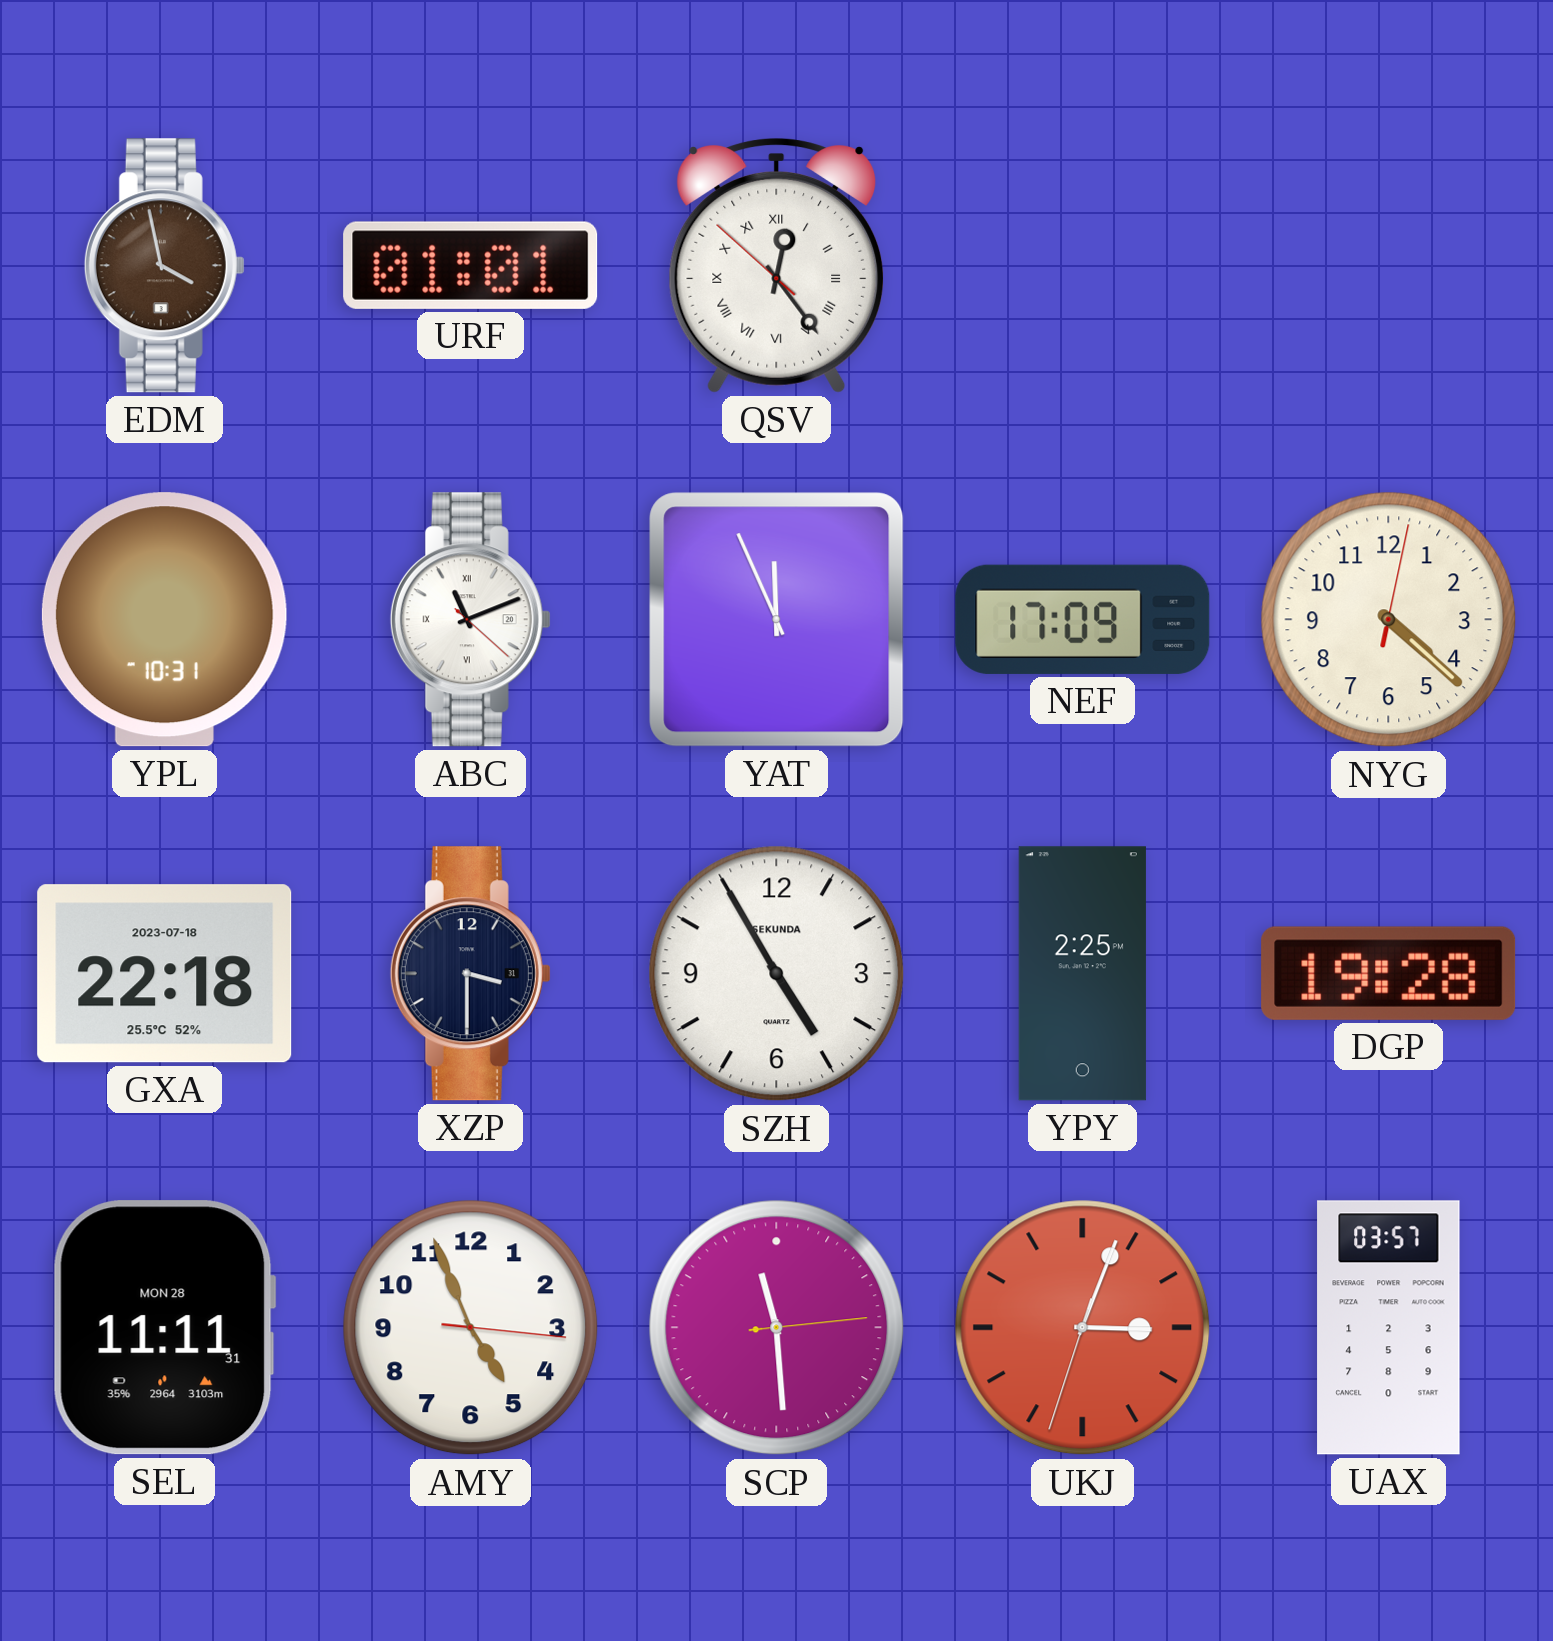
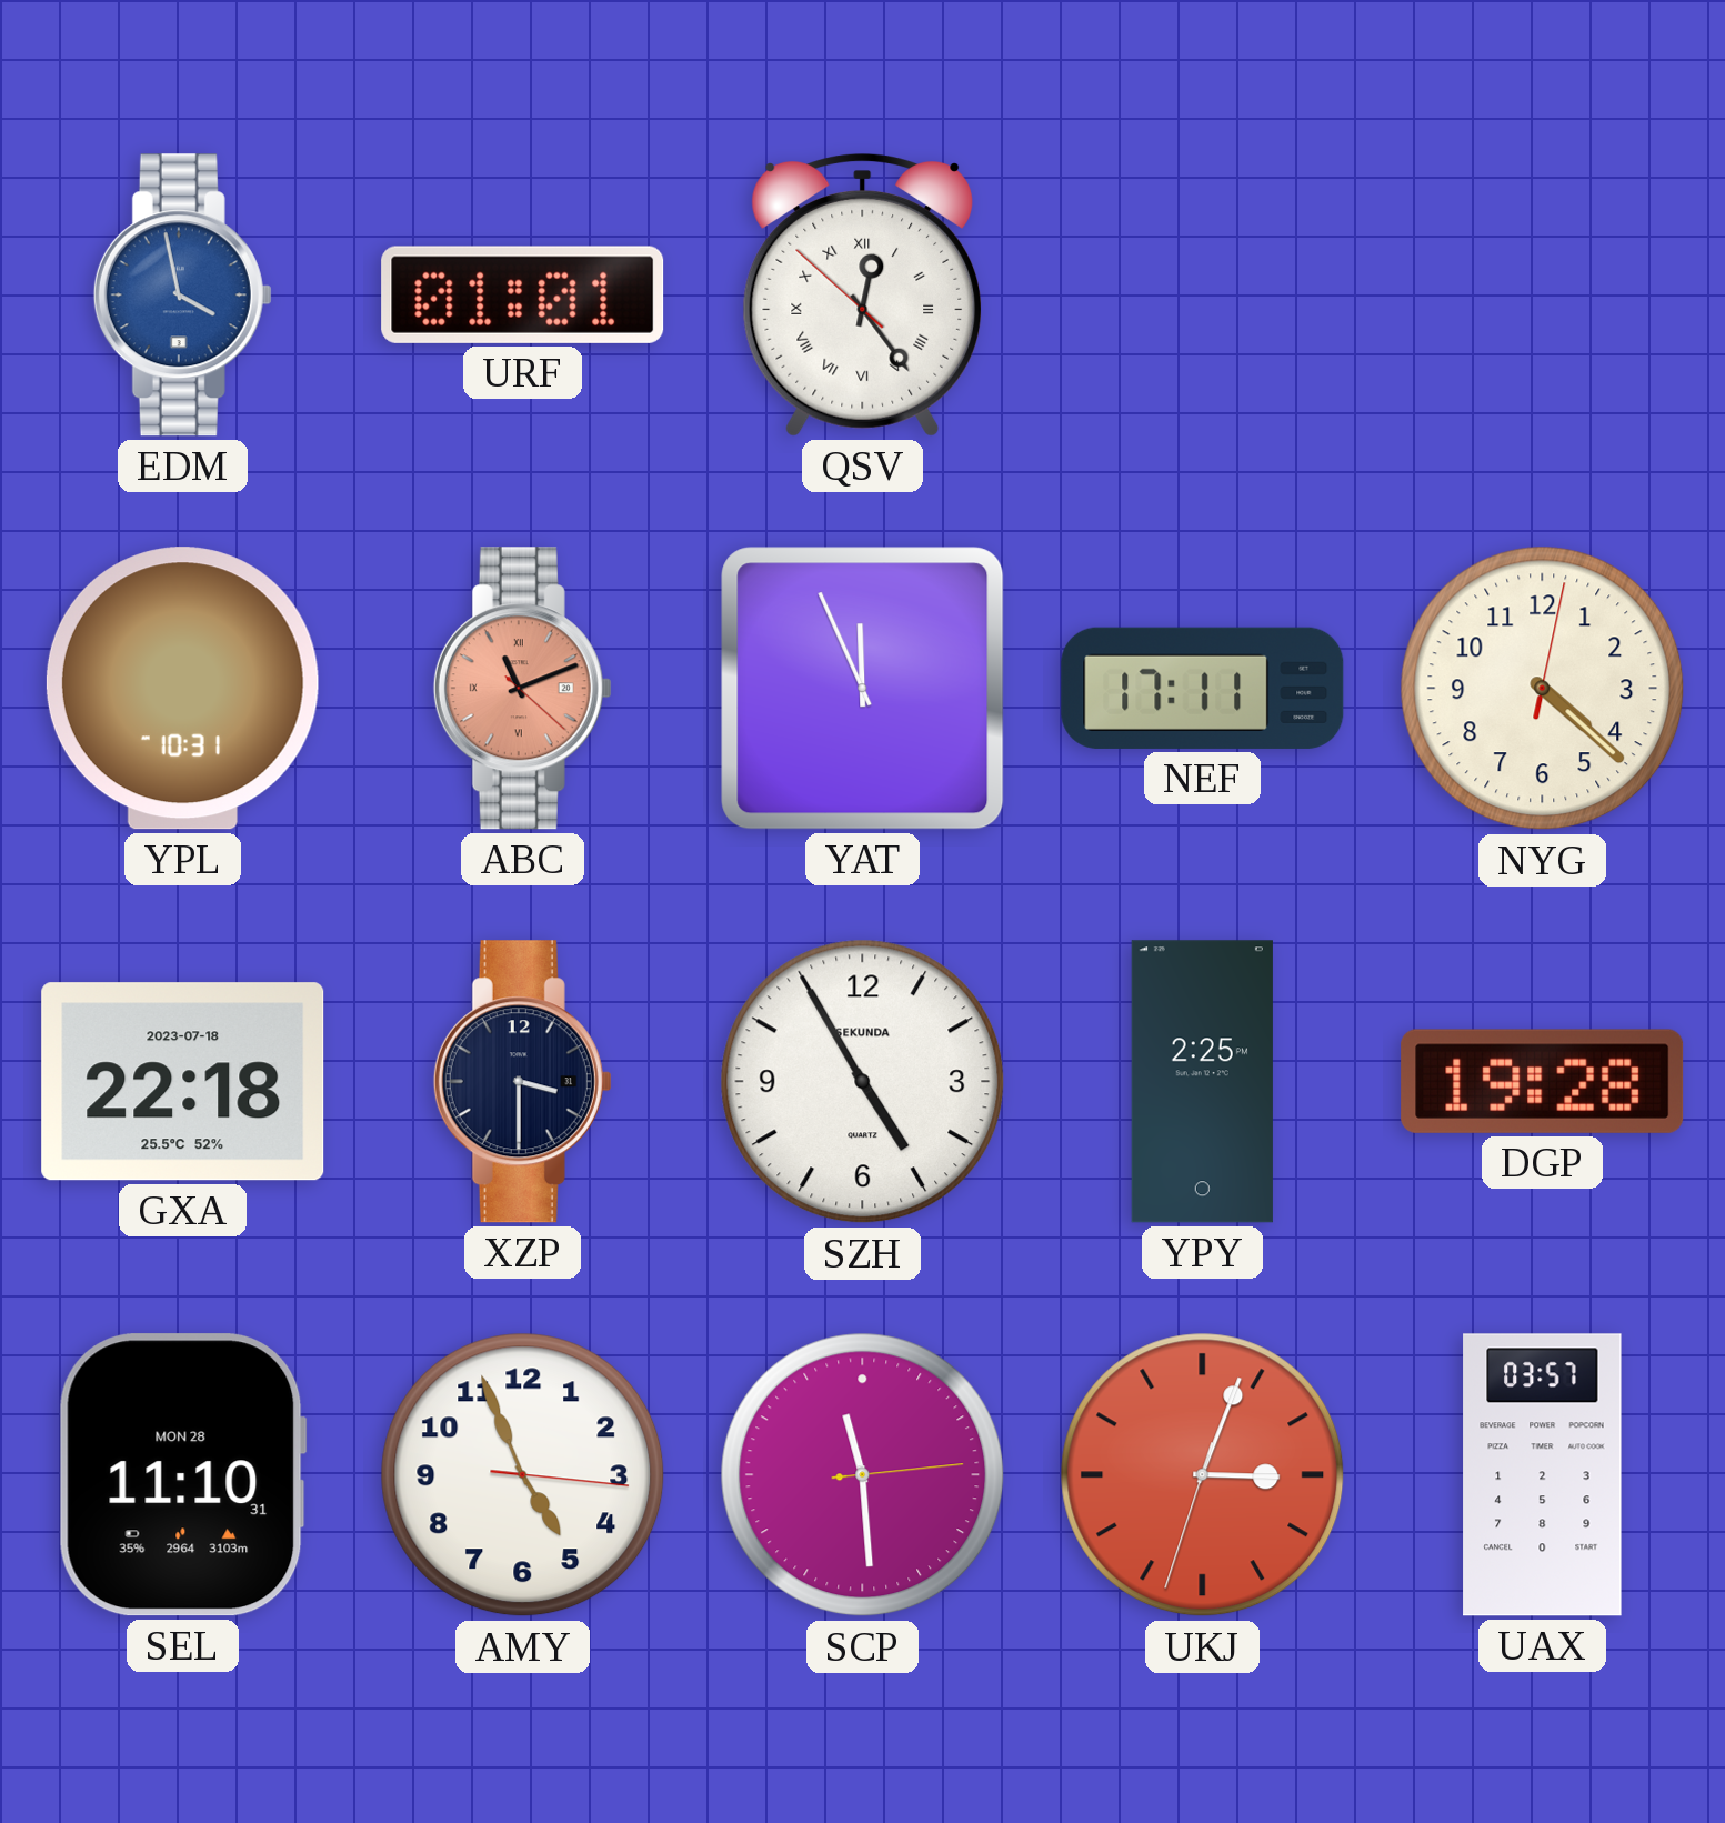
EDM dial: brown -> blue
ABC dial: white -> salmon
NEF: 17:09 -> 17:11
SEL: 11:11 -> 11:10
